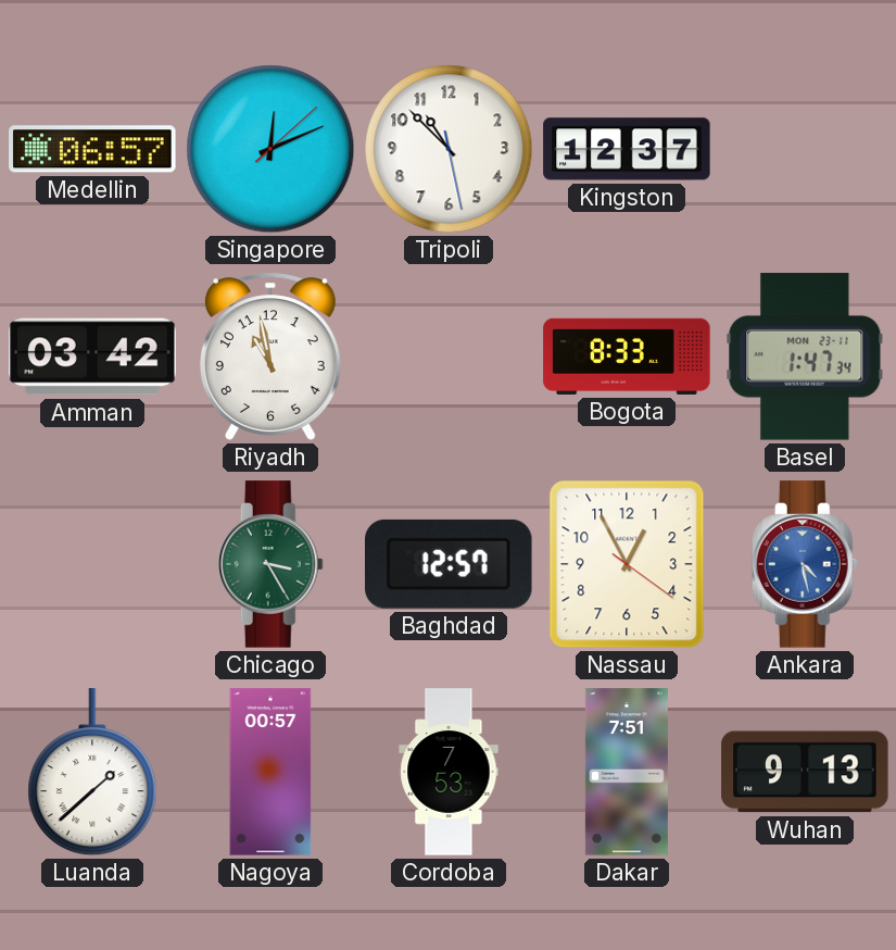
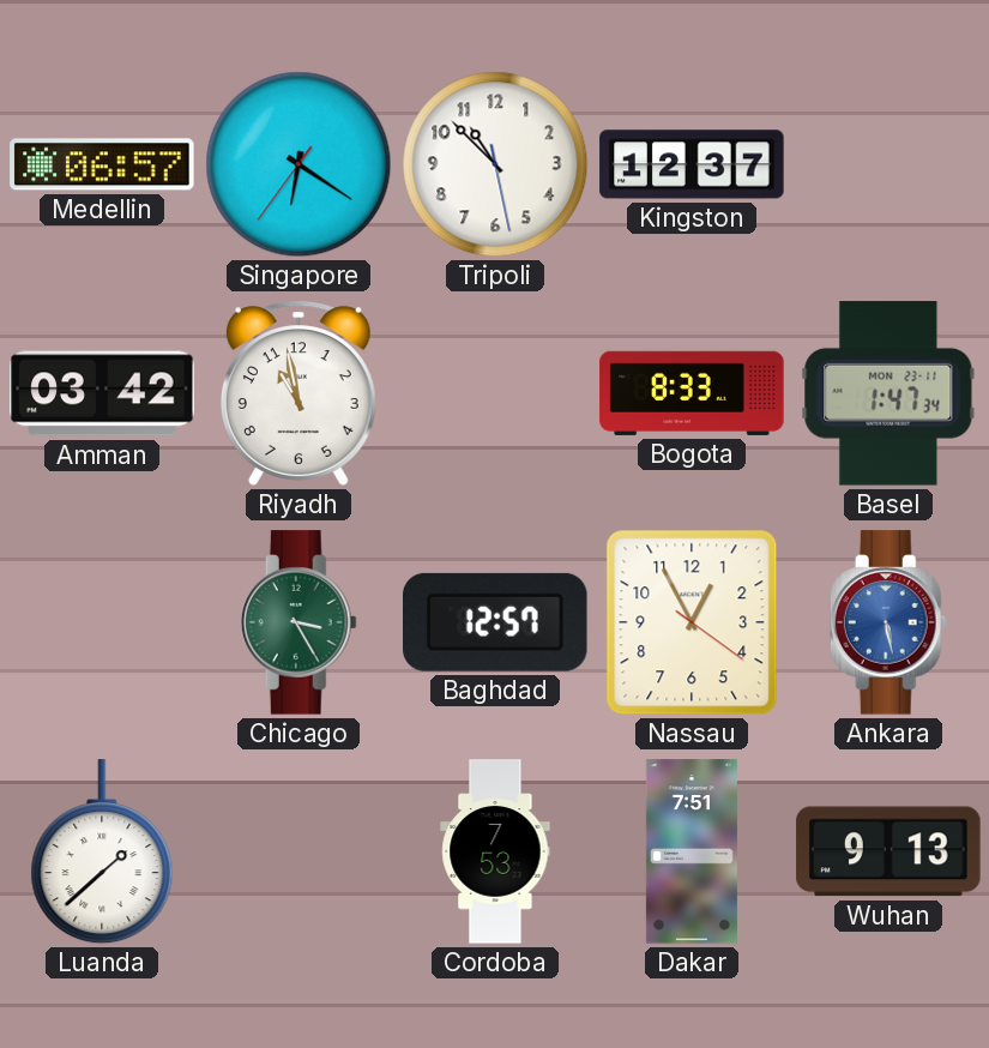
Singapore: 12:11 -> 6:20
Ankara: 4:28 -> 5:28
Nagoya: 00:57 -> none
